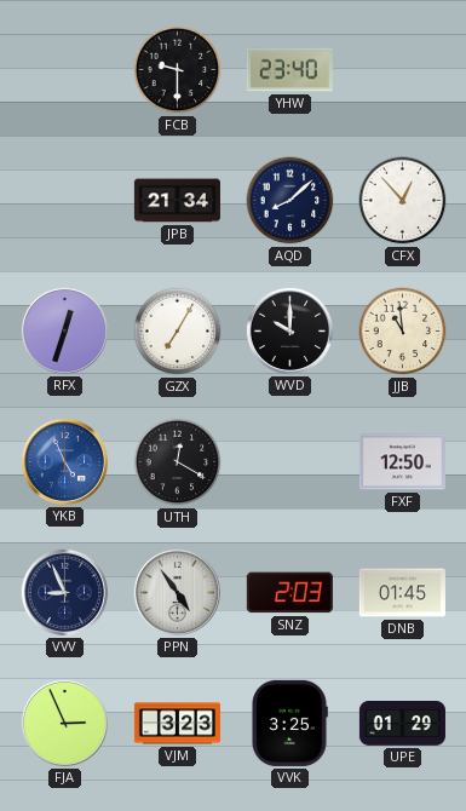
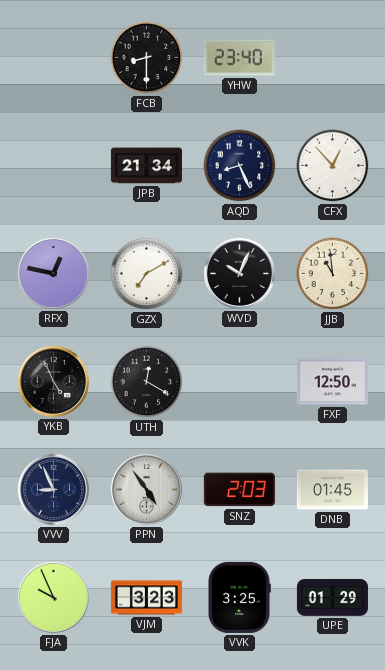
FCB: 9:30 -> 8:30
AQD: 8:08 -> 8:26
RFX: 12:33 -> 12:47
GZX: 7:05 -> 7:10
WVD: 10:00 -> 10:04
YKB dial: blue -> black
FJA: 2:56 -> 9:56
